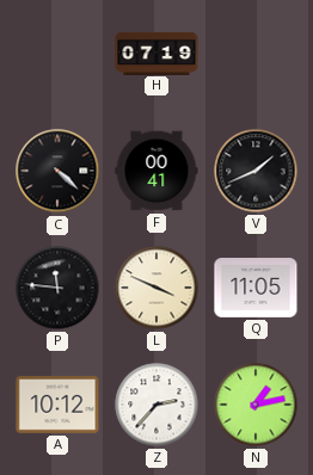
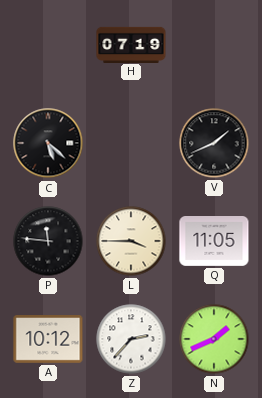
C: 4:22 -> 5:22
F: 00:41 -> none
L: 3:49 -> 3:45
N: 1:13 -> 1:41
